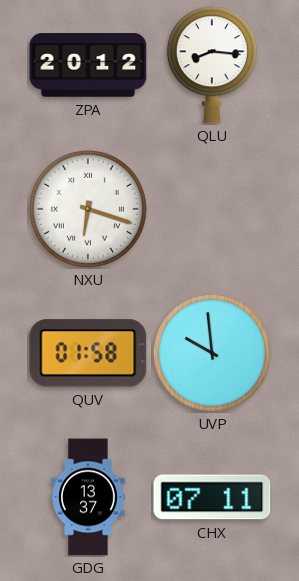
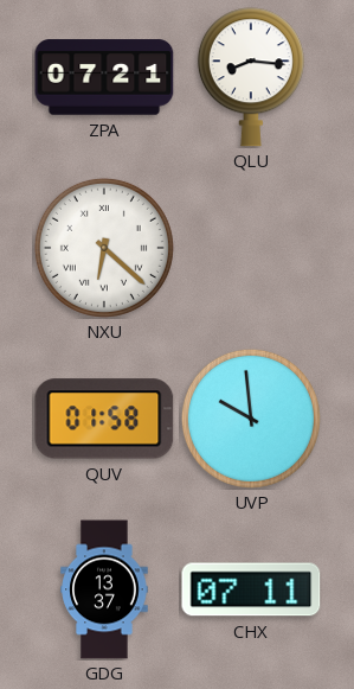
ZPA: 20:12 -> 07:21
NXU: 6:18 -> 6:22
